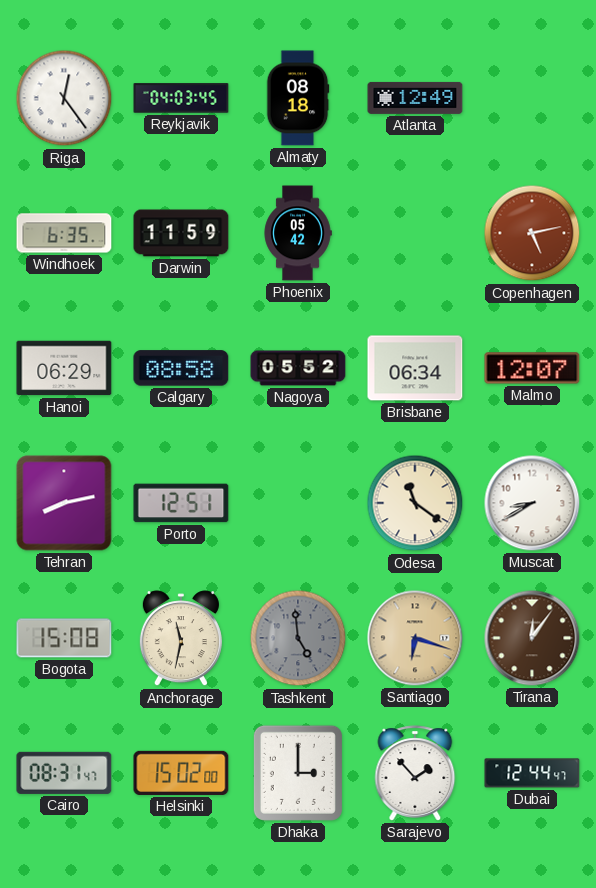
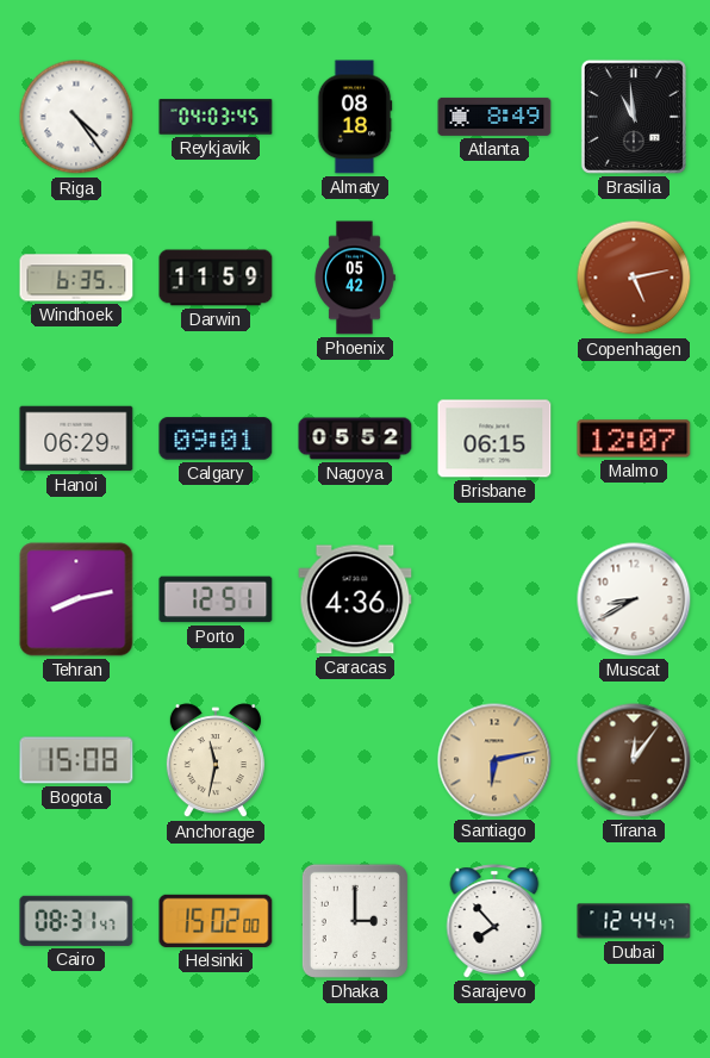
Riga: 12:24 -> 4:24
Atlanta: 12:49 -> 8:49
Brasilia: none -> 10:59
Calgary: 08:58 -> 09:01
Brisbane: 06:34 -> 06:15
Caracas: none -> 4:36
Odesa: 11:21 -> none
Tashkent: 4:59 -> none
Santiago: 6:18 -> 6:13
Sarajevo: 1:53 -> 7:53
